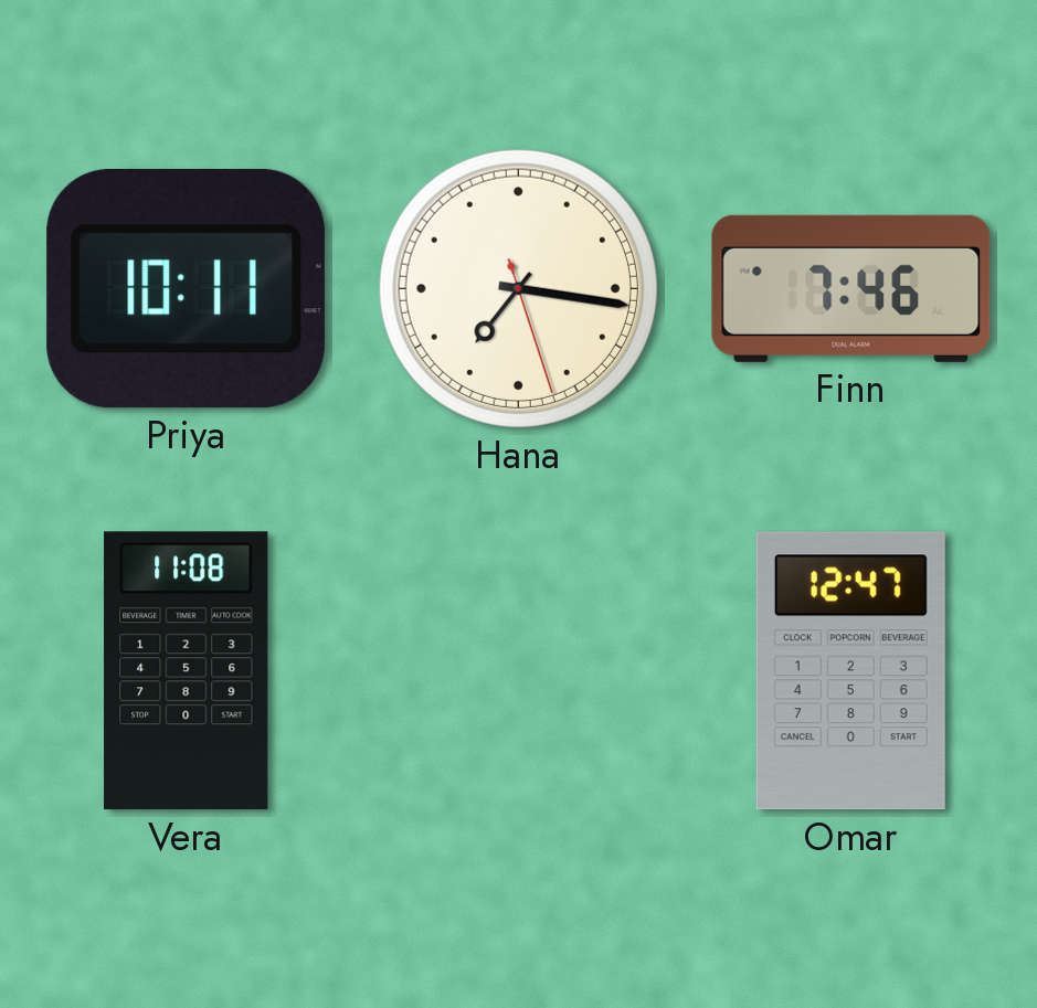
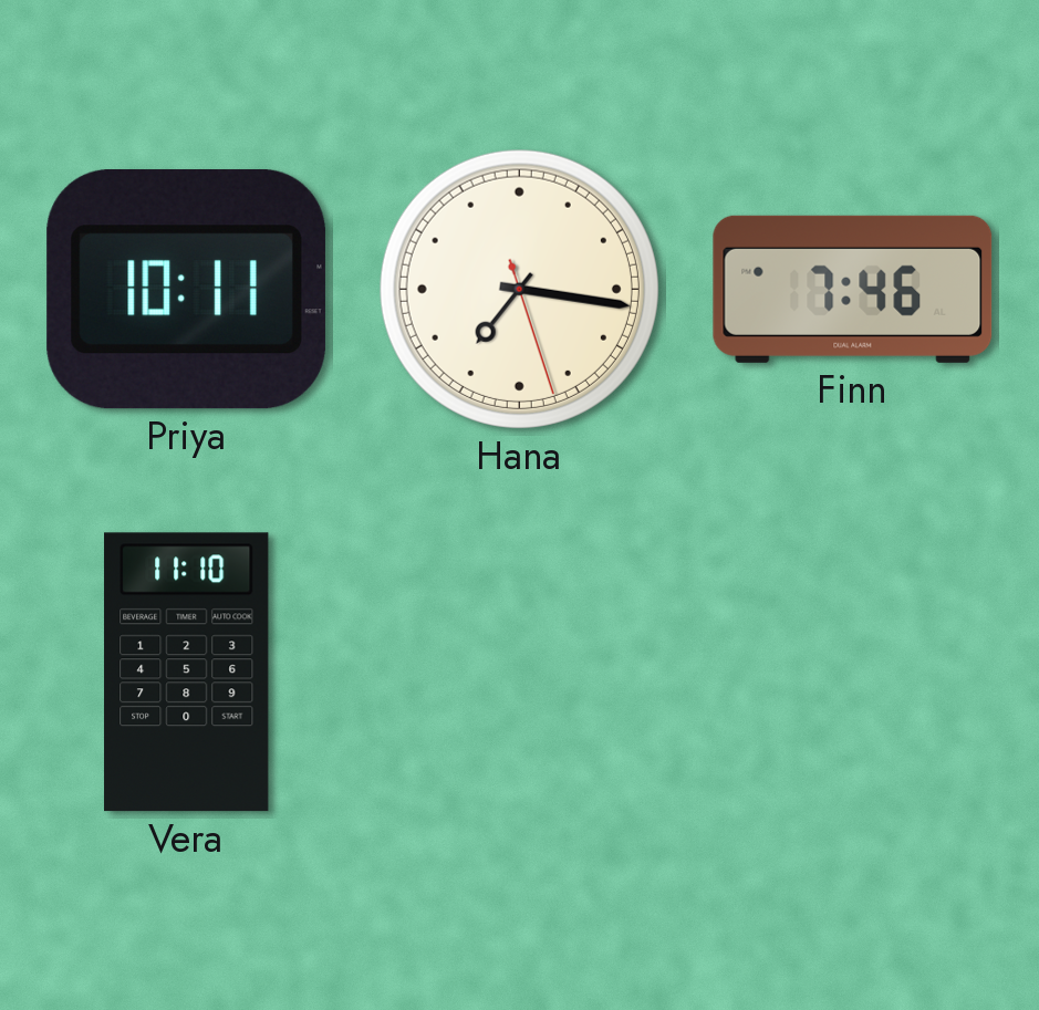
Vera: 11:08 -> 11:10
Omar: 12:47 -> none
